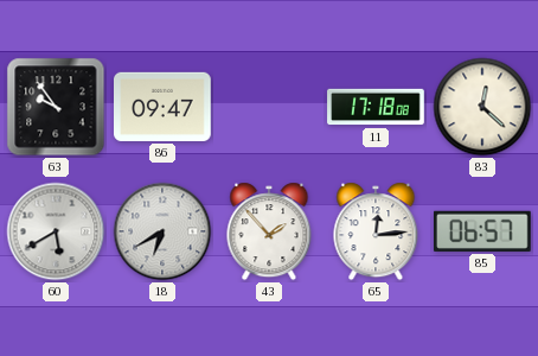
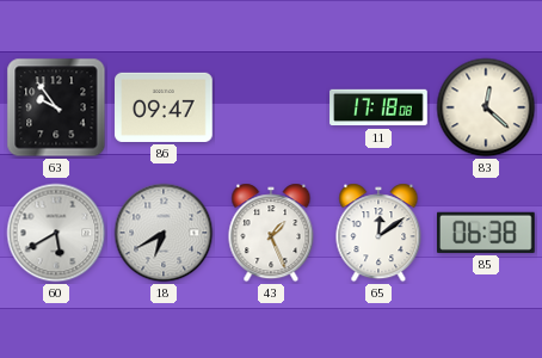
43: 1:53 -> 1:26
65: 12:14 -> 12:09
85: 06:57 -> 06:38
